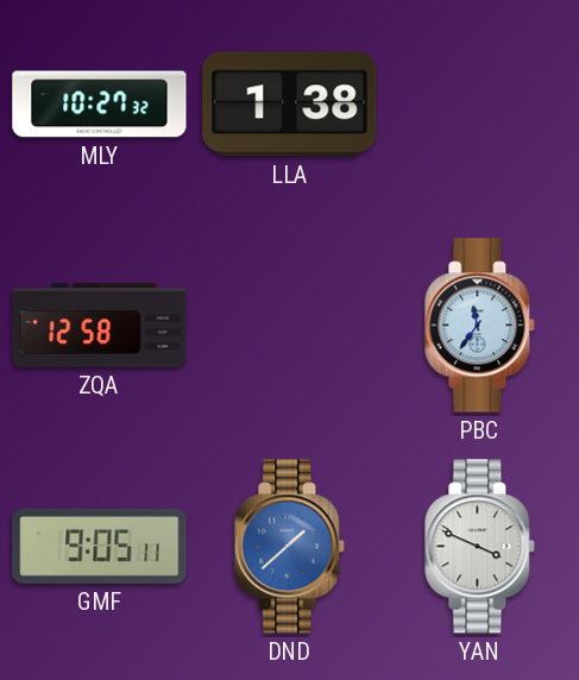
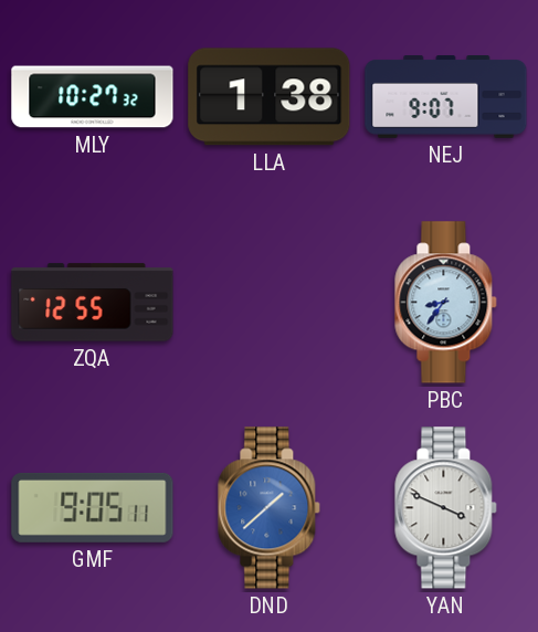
NEJ: none -> 9:07
ZQA: 12:58 -> 12:55
PBC: 11:36 -> 8:36
